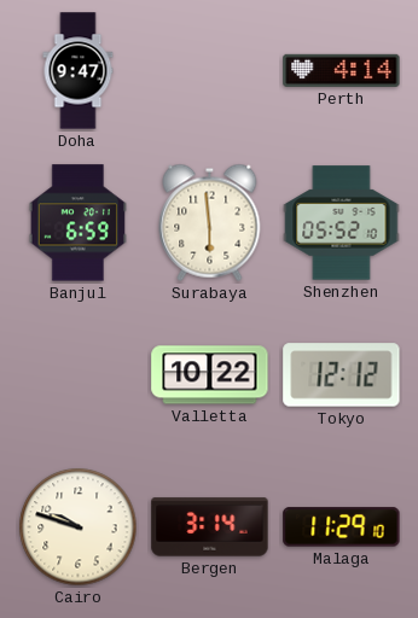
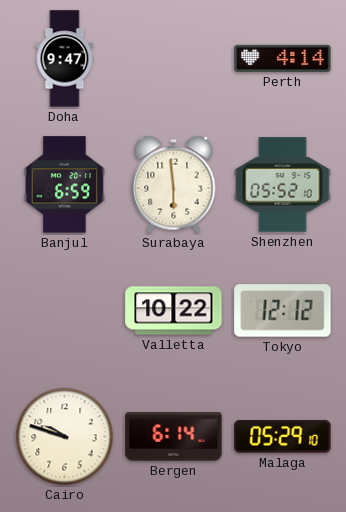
Bergen: 3:14 -> 6:14
Malaga: 11:29 -> 05:29
